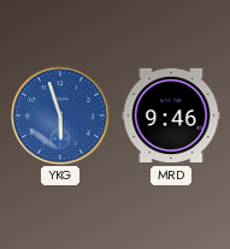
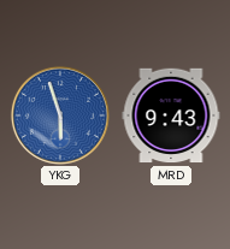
MRD: 9:46 -> 9:43
